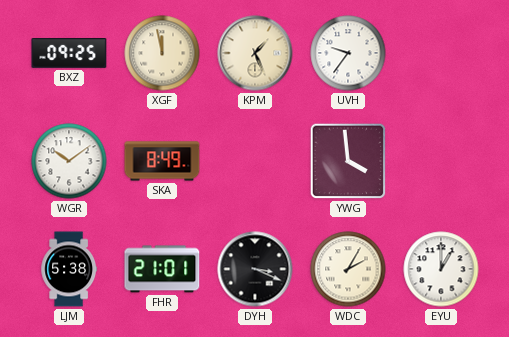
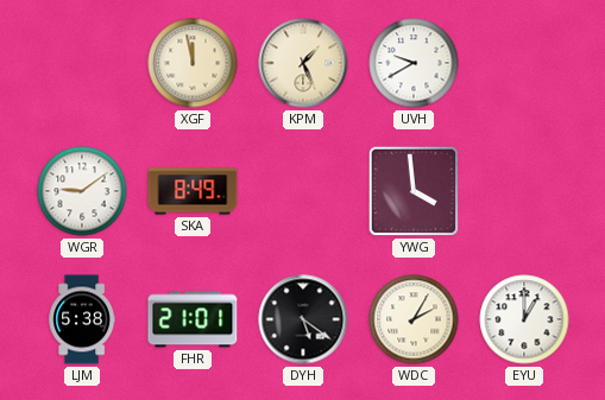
BXZ: 09:25 -> none
UVH: 9:36 -> 9:40
WGR: 10:09 -> 9:09
DYH: 3:19 -> 5:21
